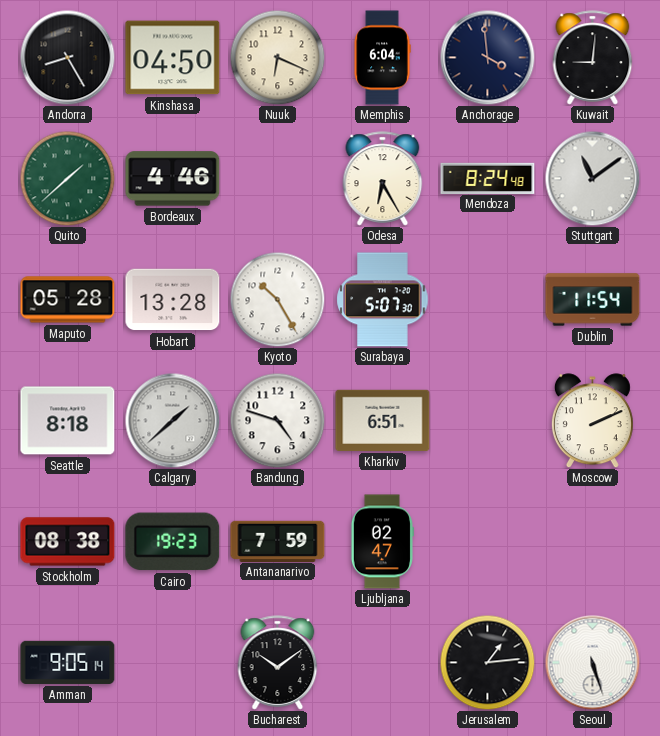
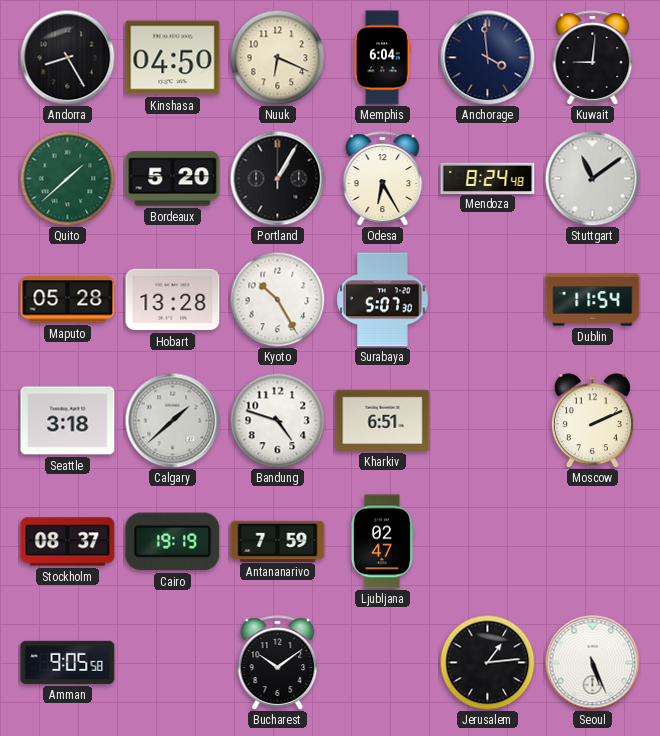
Bordeaux: 4:46 -> 5:20
Portland: none -> 1:05
Seattle: 8:18 -> 3:18
Stockholm: 08:38 -> 08:37
Cairo: 19:23 -> 19:19
Amman: 9:05:14 -> 9:05:58
Seoul: 5:27 -> 5:26
